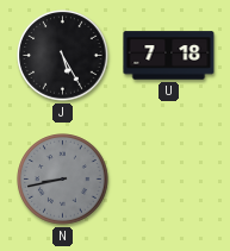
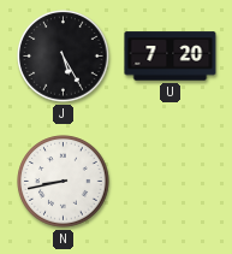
U: 7:18 -> 7:20
N dial: grey -> white
